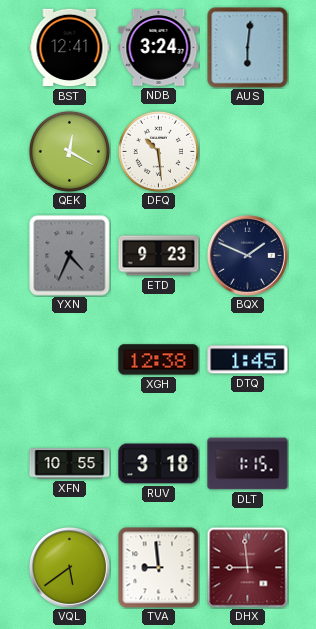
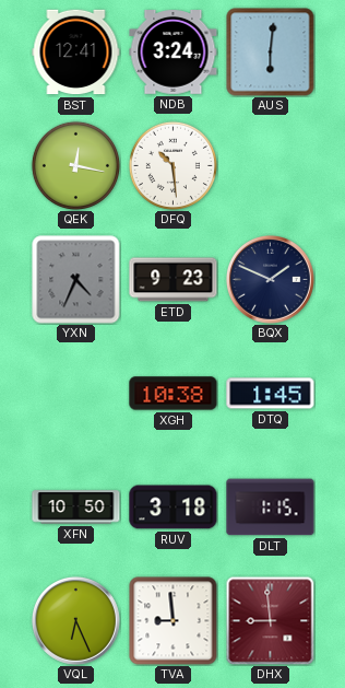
QEK: 12:20 -> 12:17
XGH: 12:38 -> 10:38
XFN: 10:55 -> 10:50
VQL: 5:39 -> 6:26
